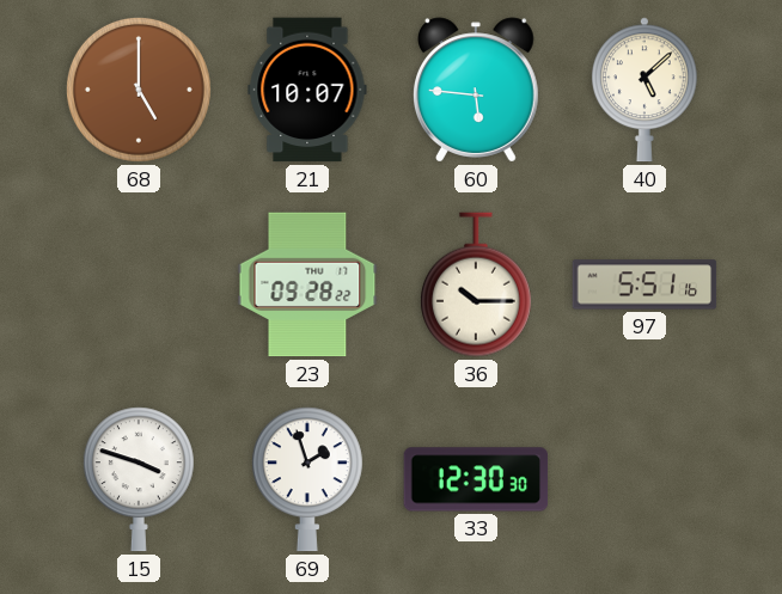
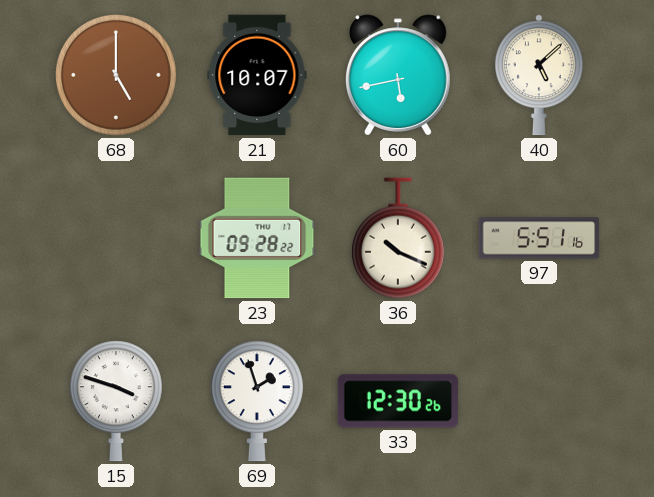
60: 5:46 -> 5:43
36: 10:15 -> 10:19
33: 12:30:30 -> 12:30:26
